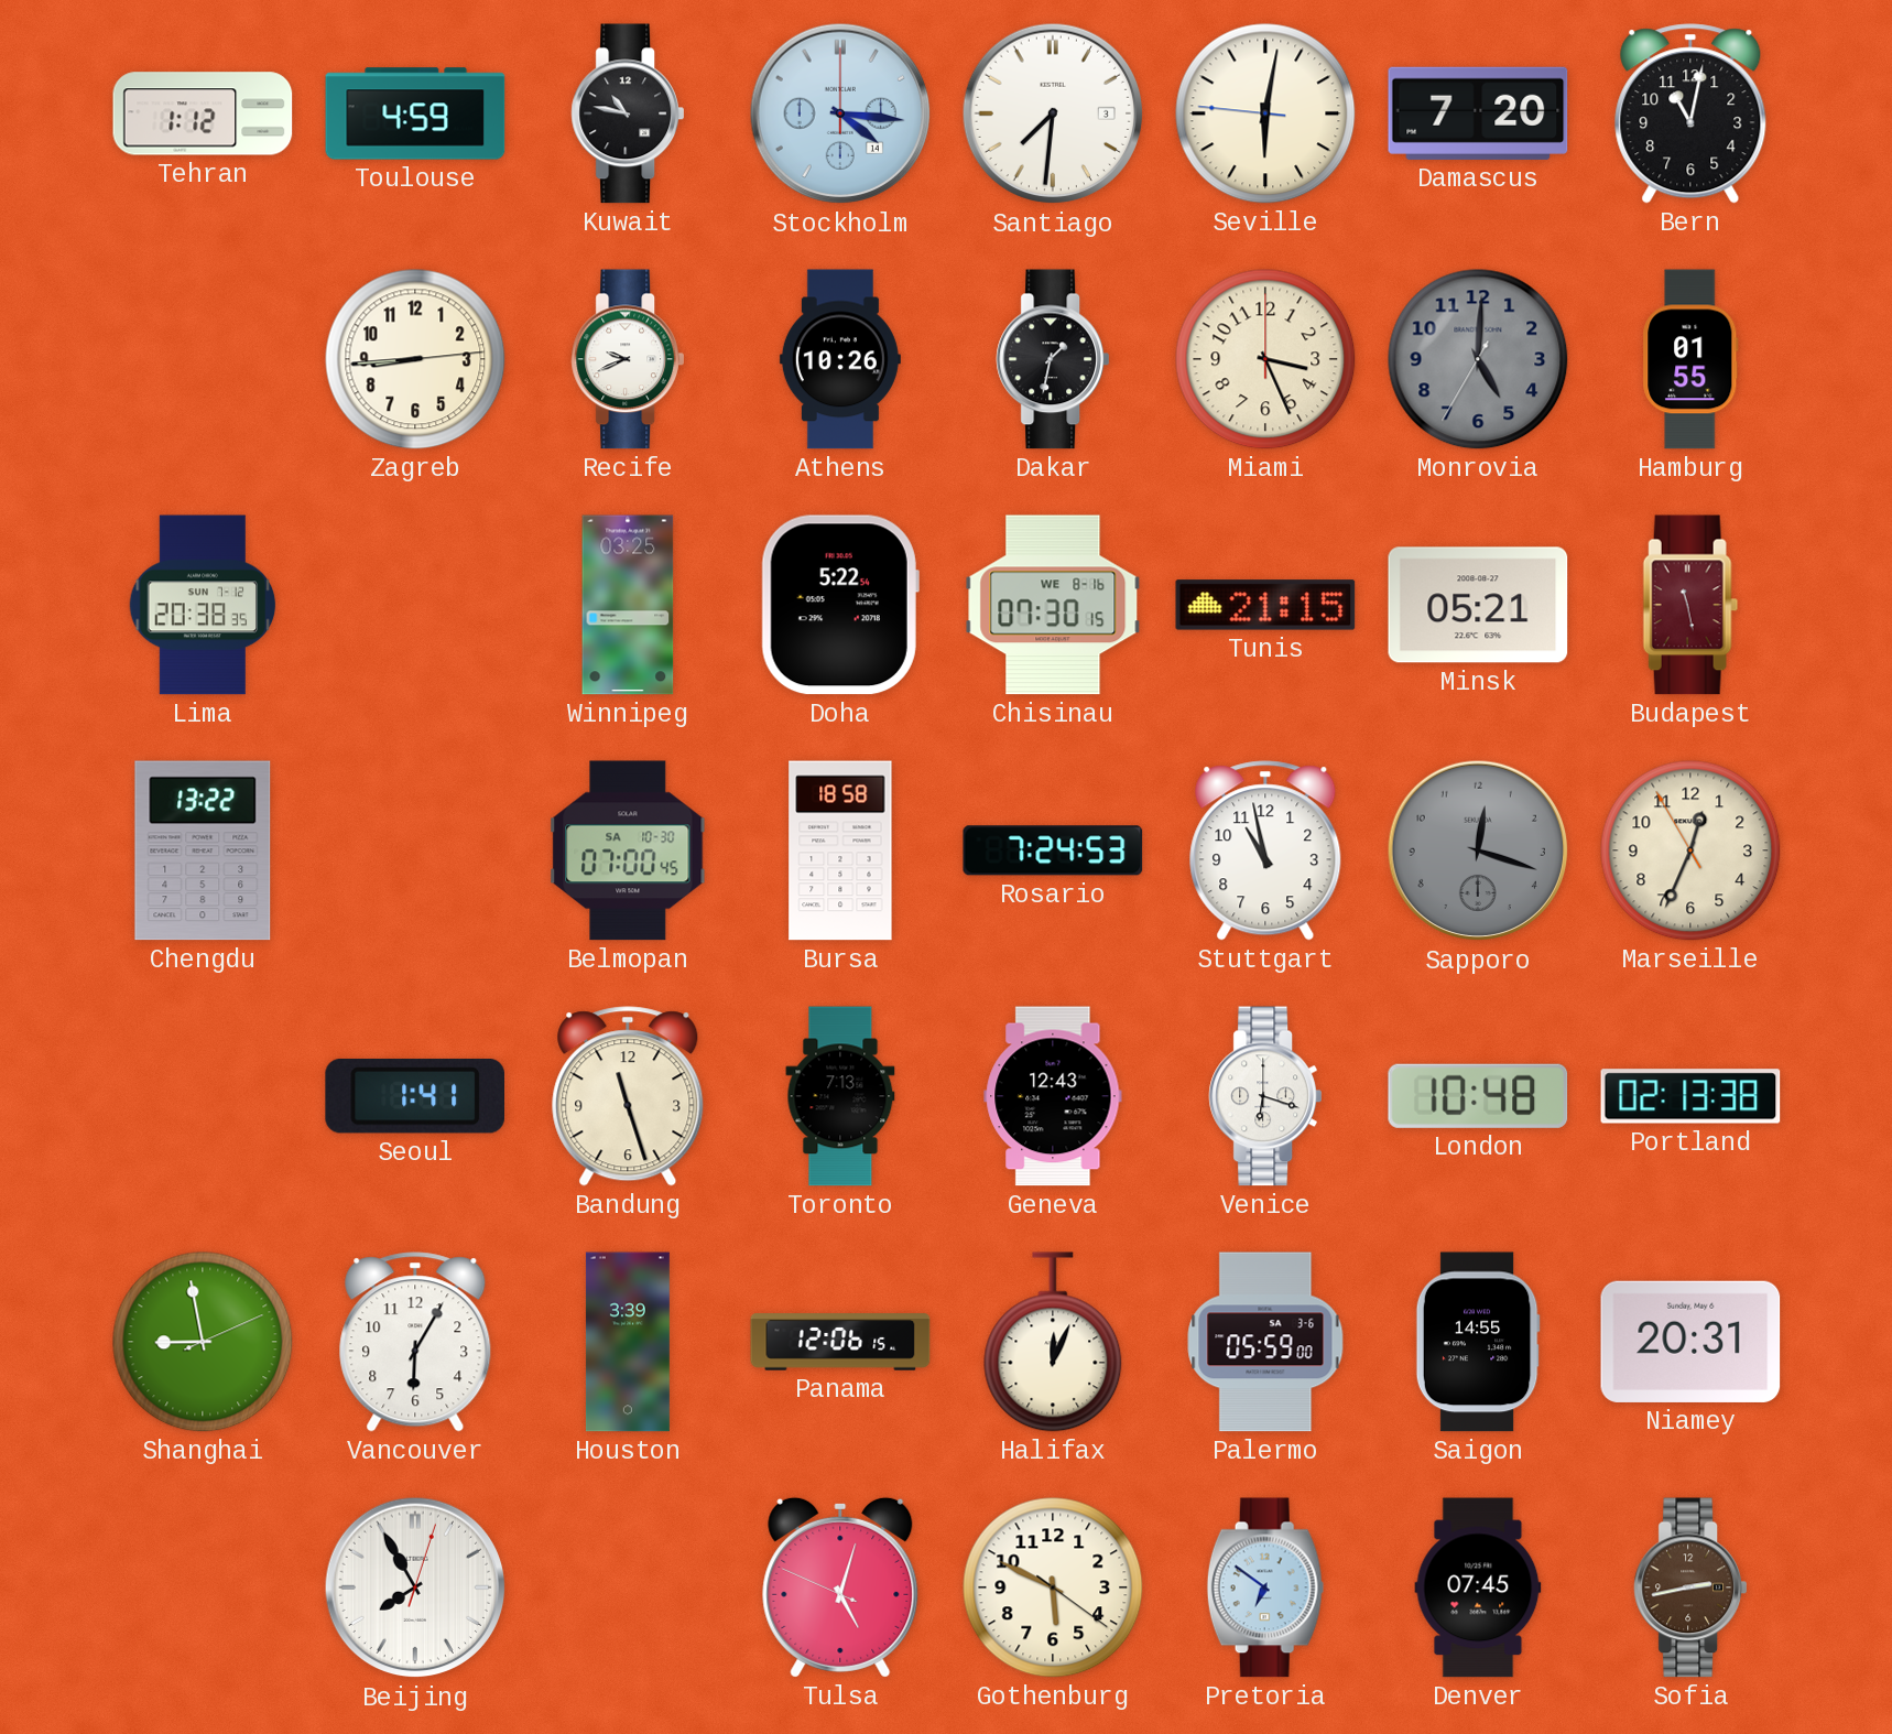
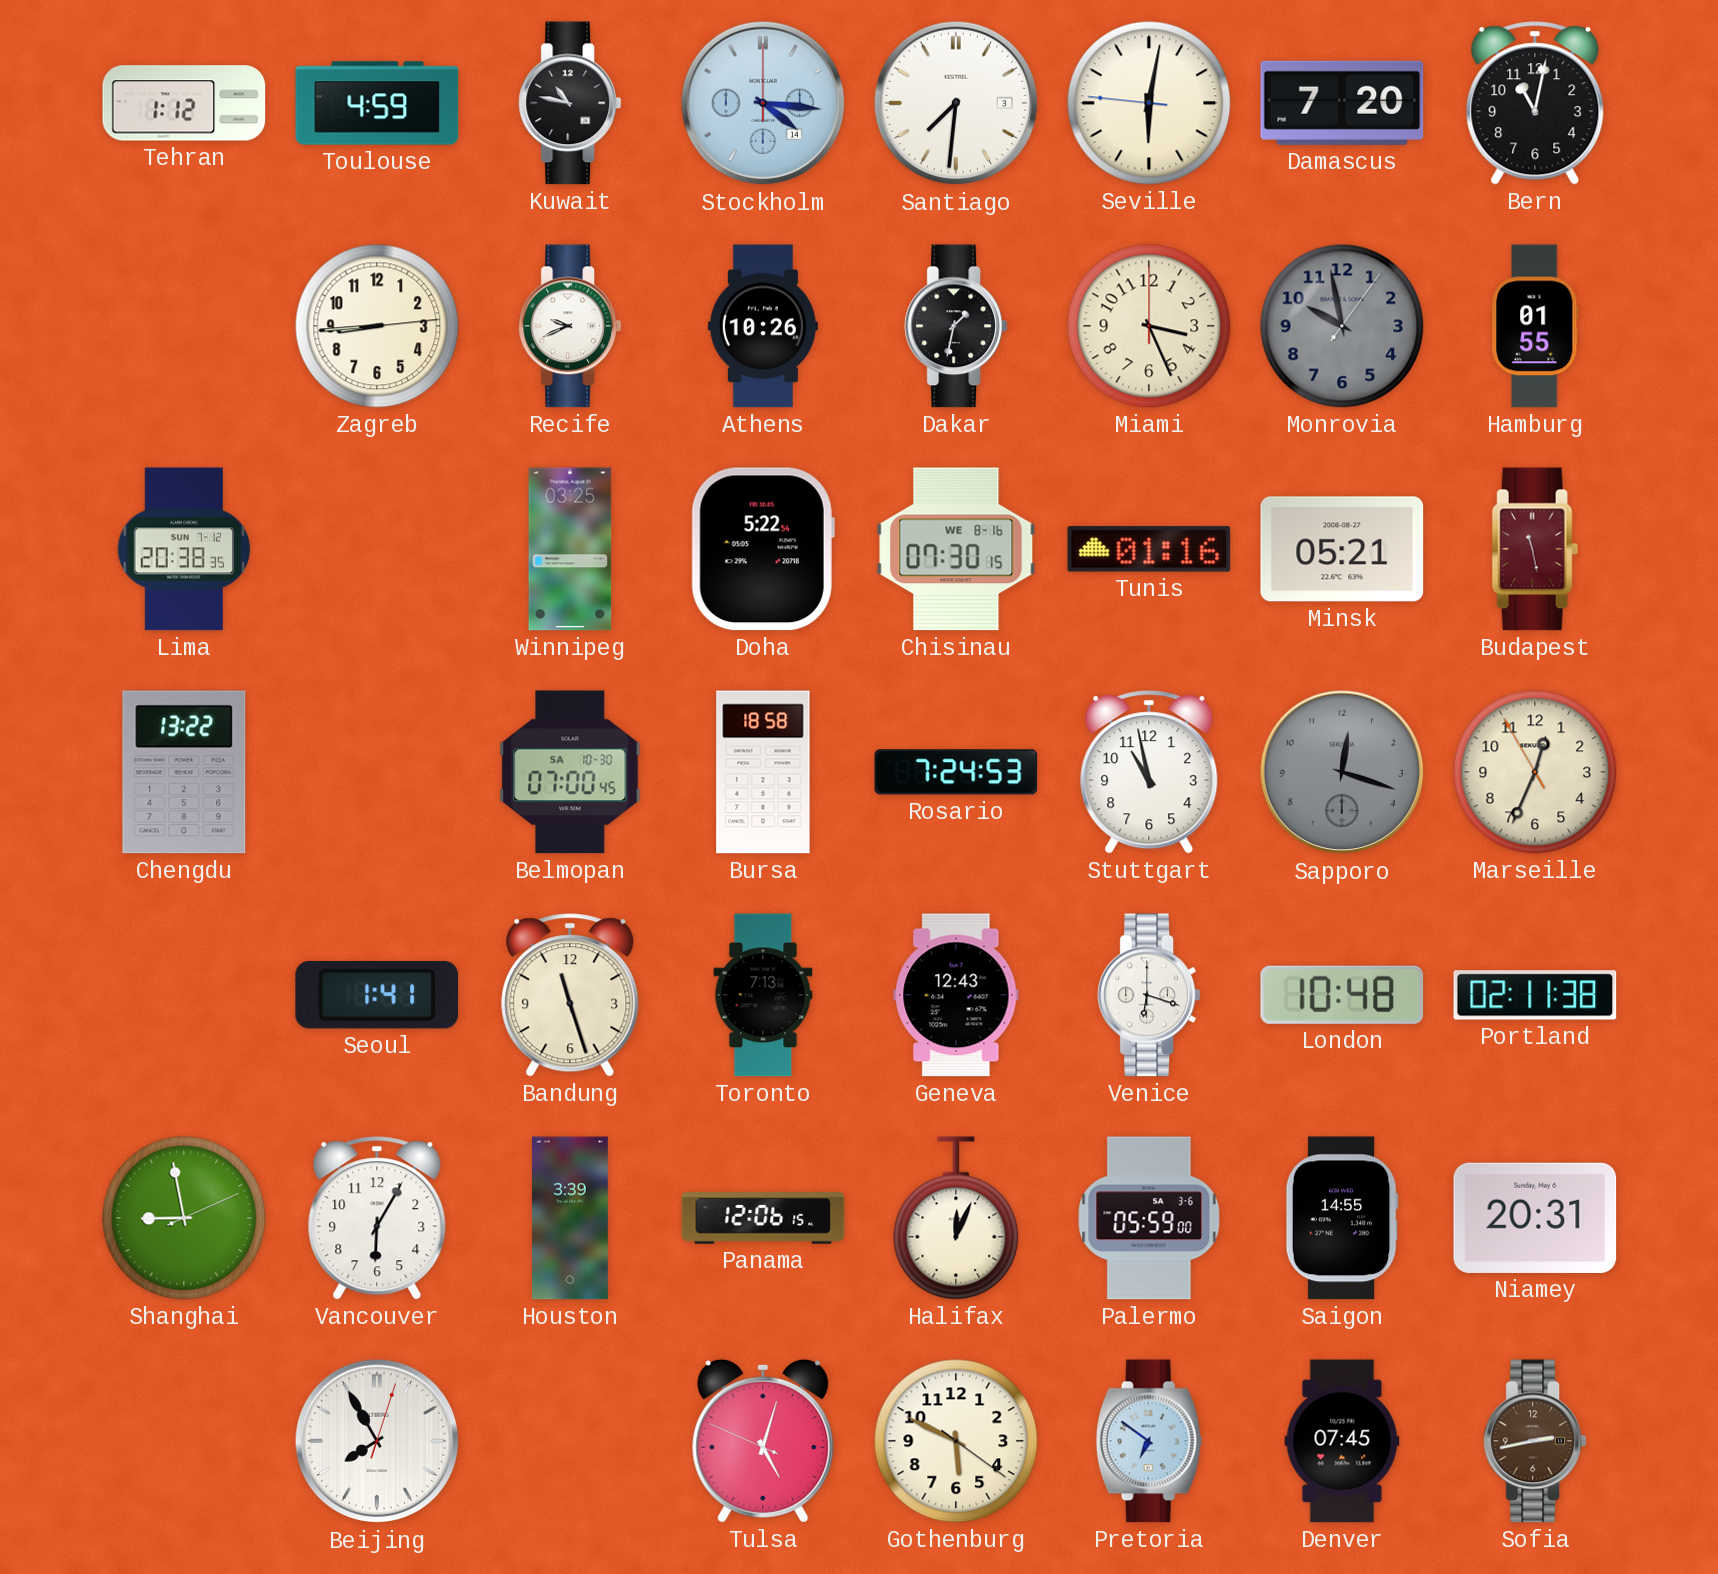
Monrovia: 5:00 -> 9:58
Tunis: 21:15 -> 01:16
Portland: 02:13 -> 02:11
